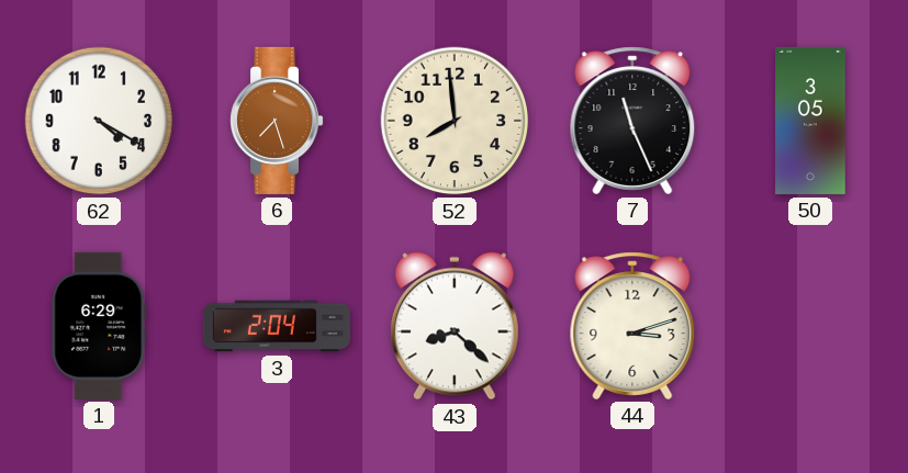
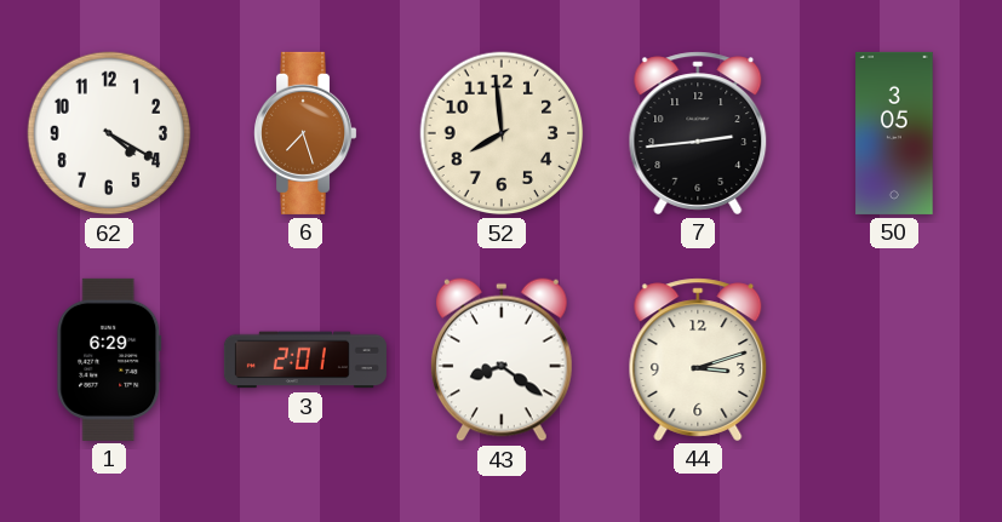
7: 11:26 -> 2:44
3: 2:04 -> 2:01
43: 8:22 -> 8:21
